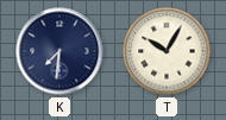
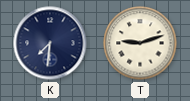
T: 10:05 -> 9:12
